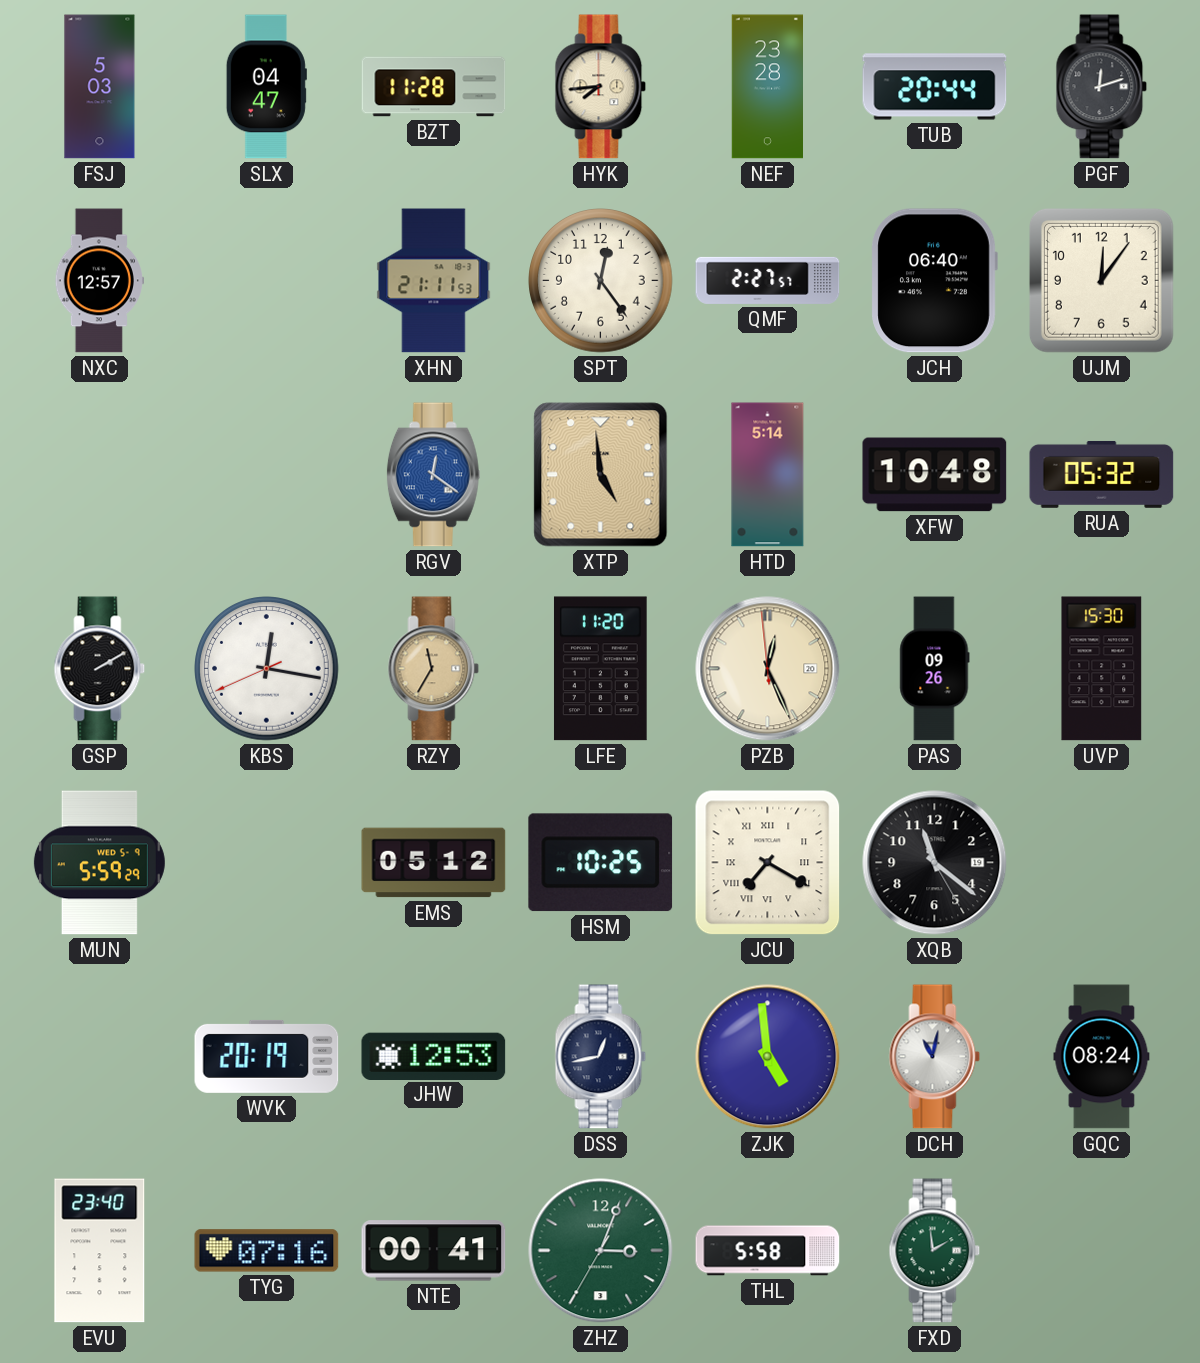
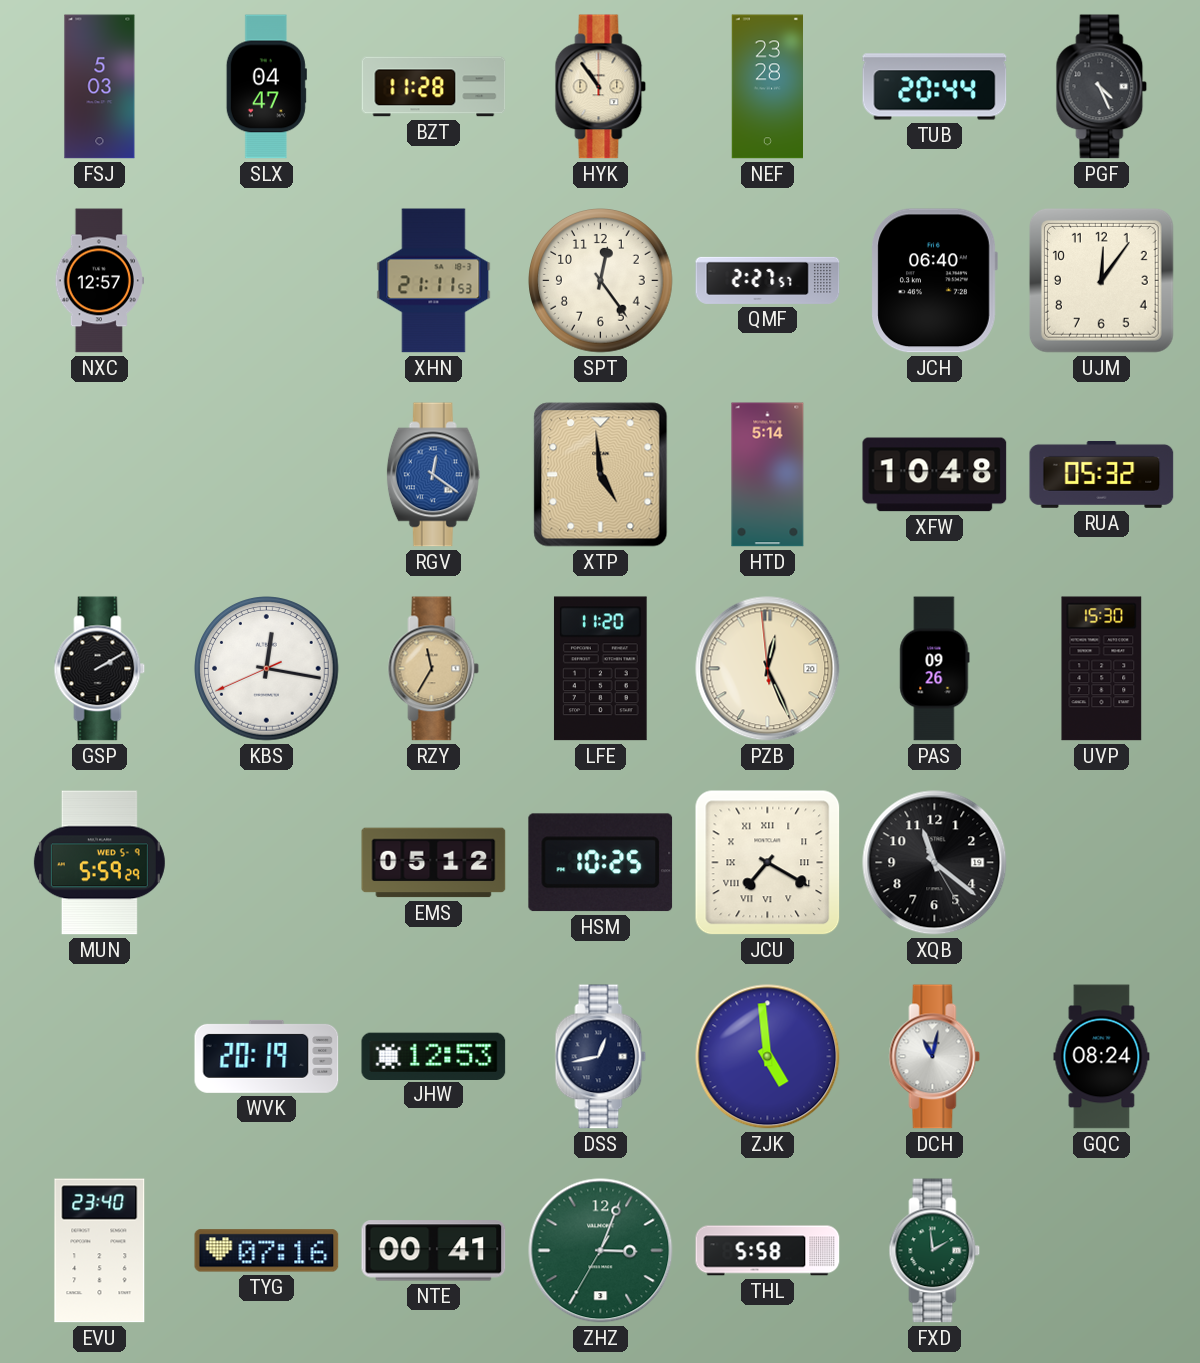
HYK: 7:44 -> 10:54
PGF: 12:12 -> 4:26
